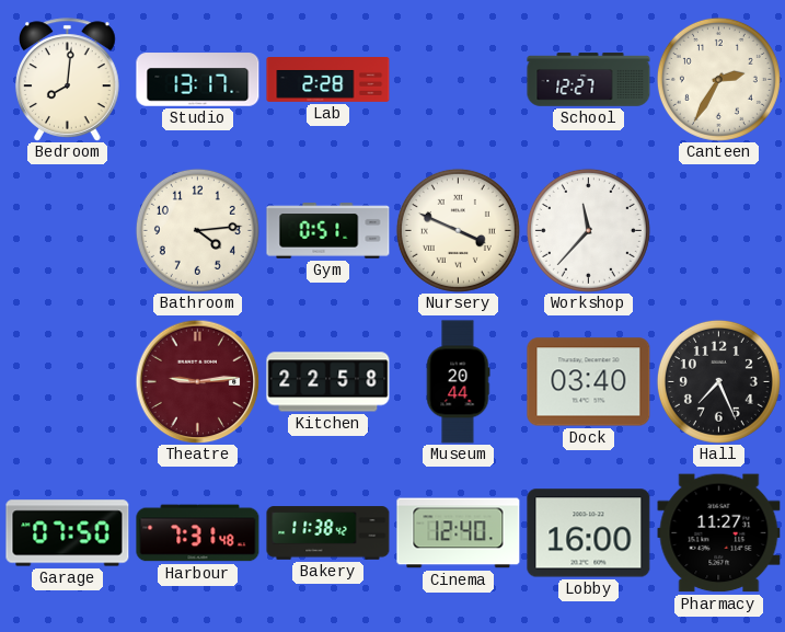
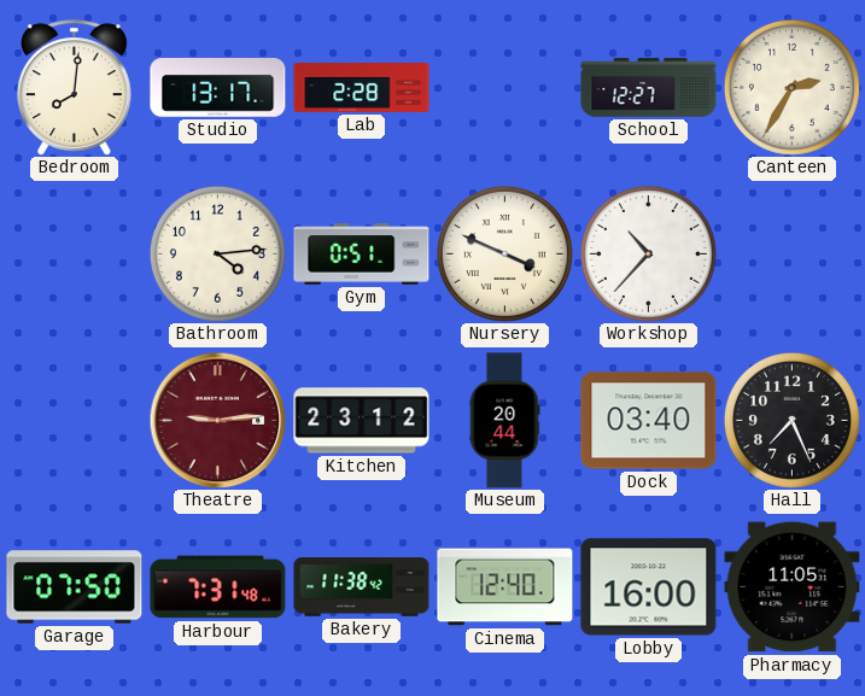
Workshop: 11:37 -> 10:37
Kitchen: 22:58 -> 23:12
Pharmacy: 11:27 -> 11:05
